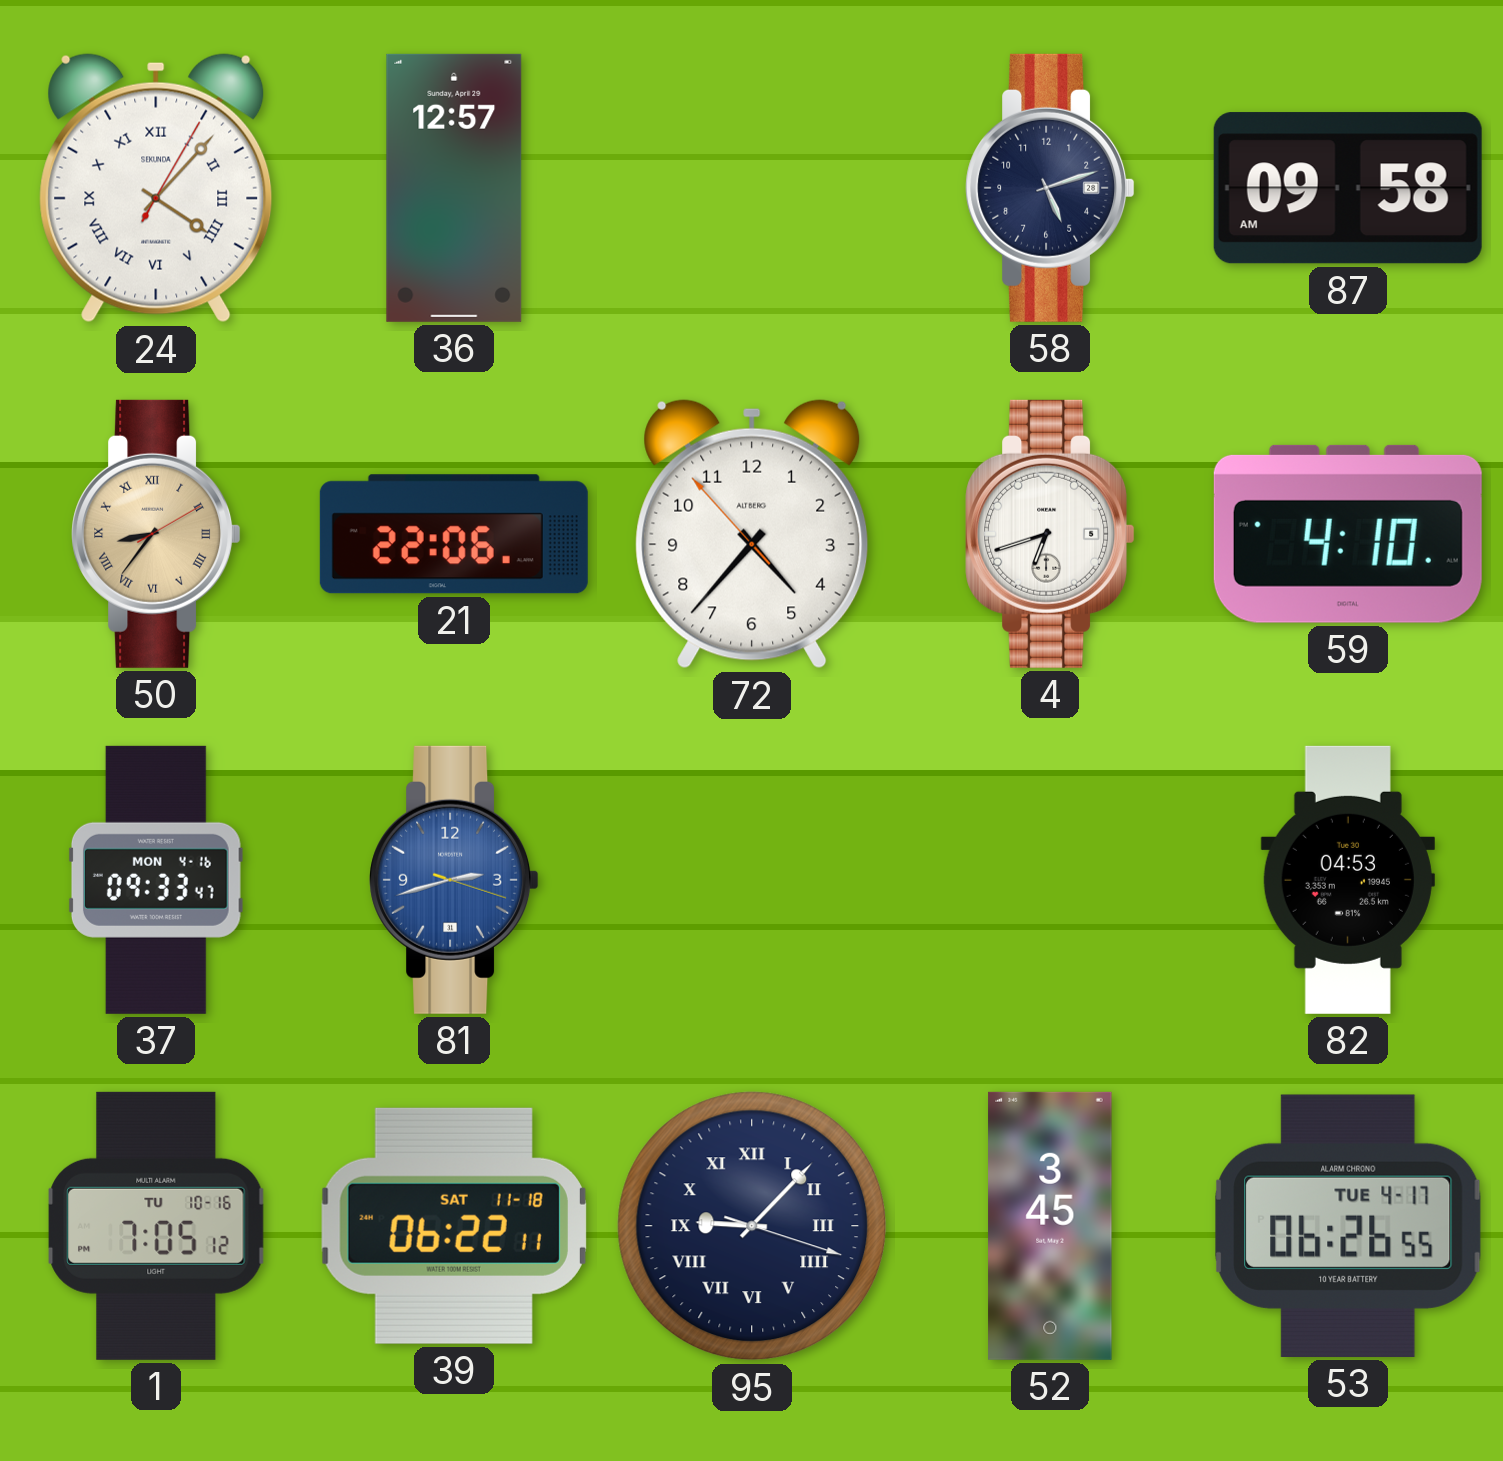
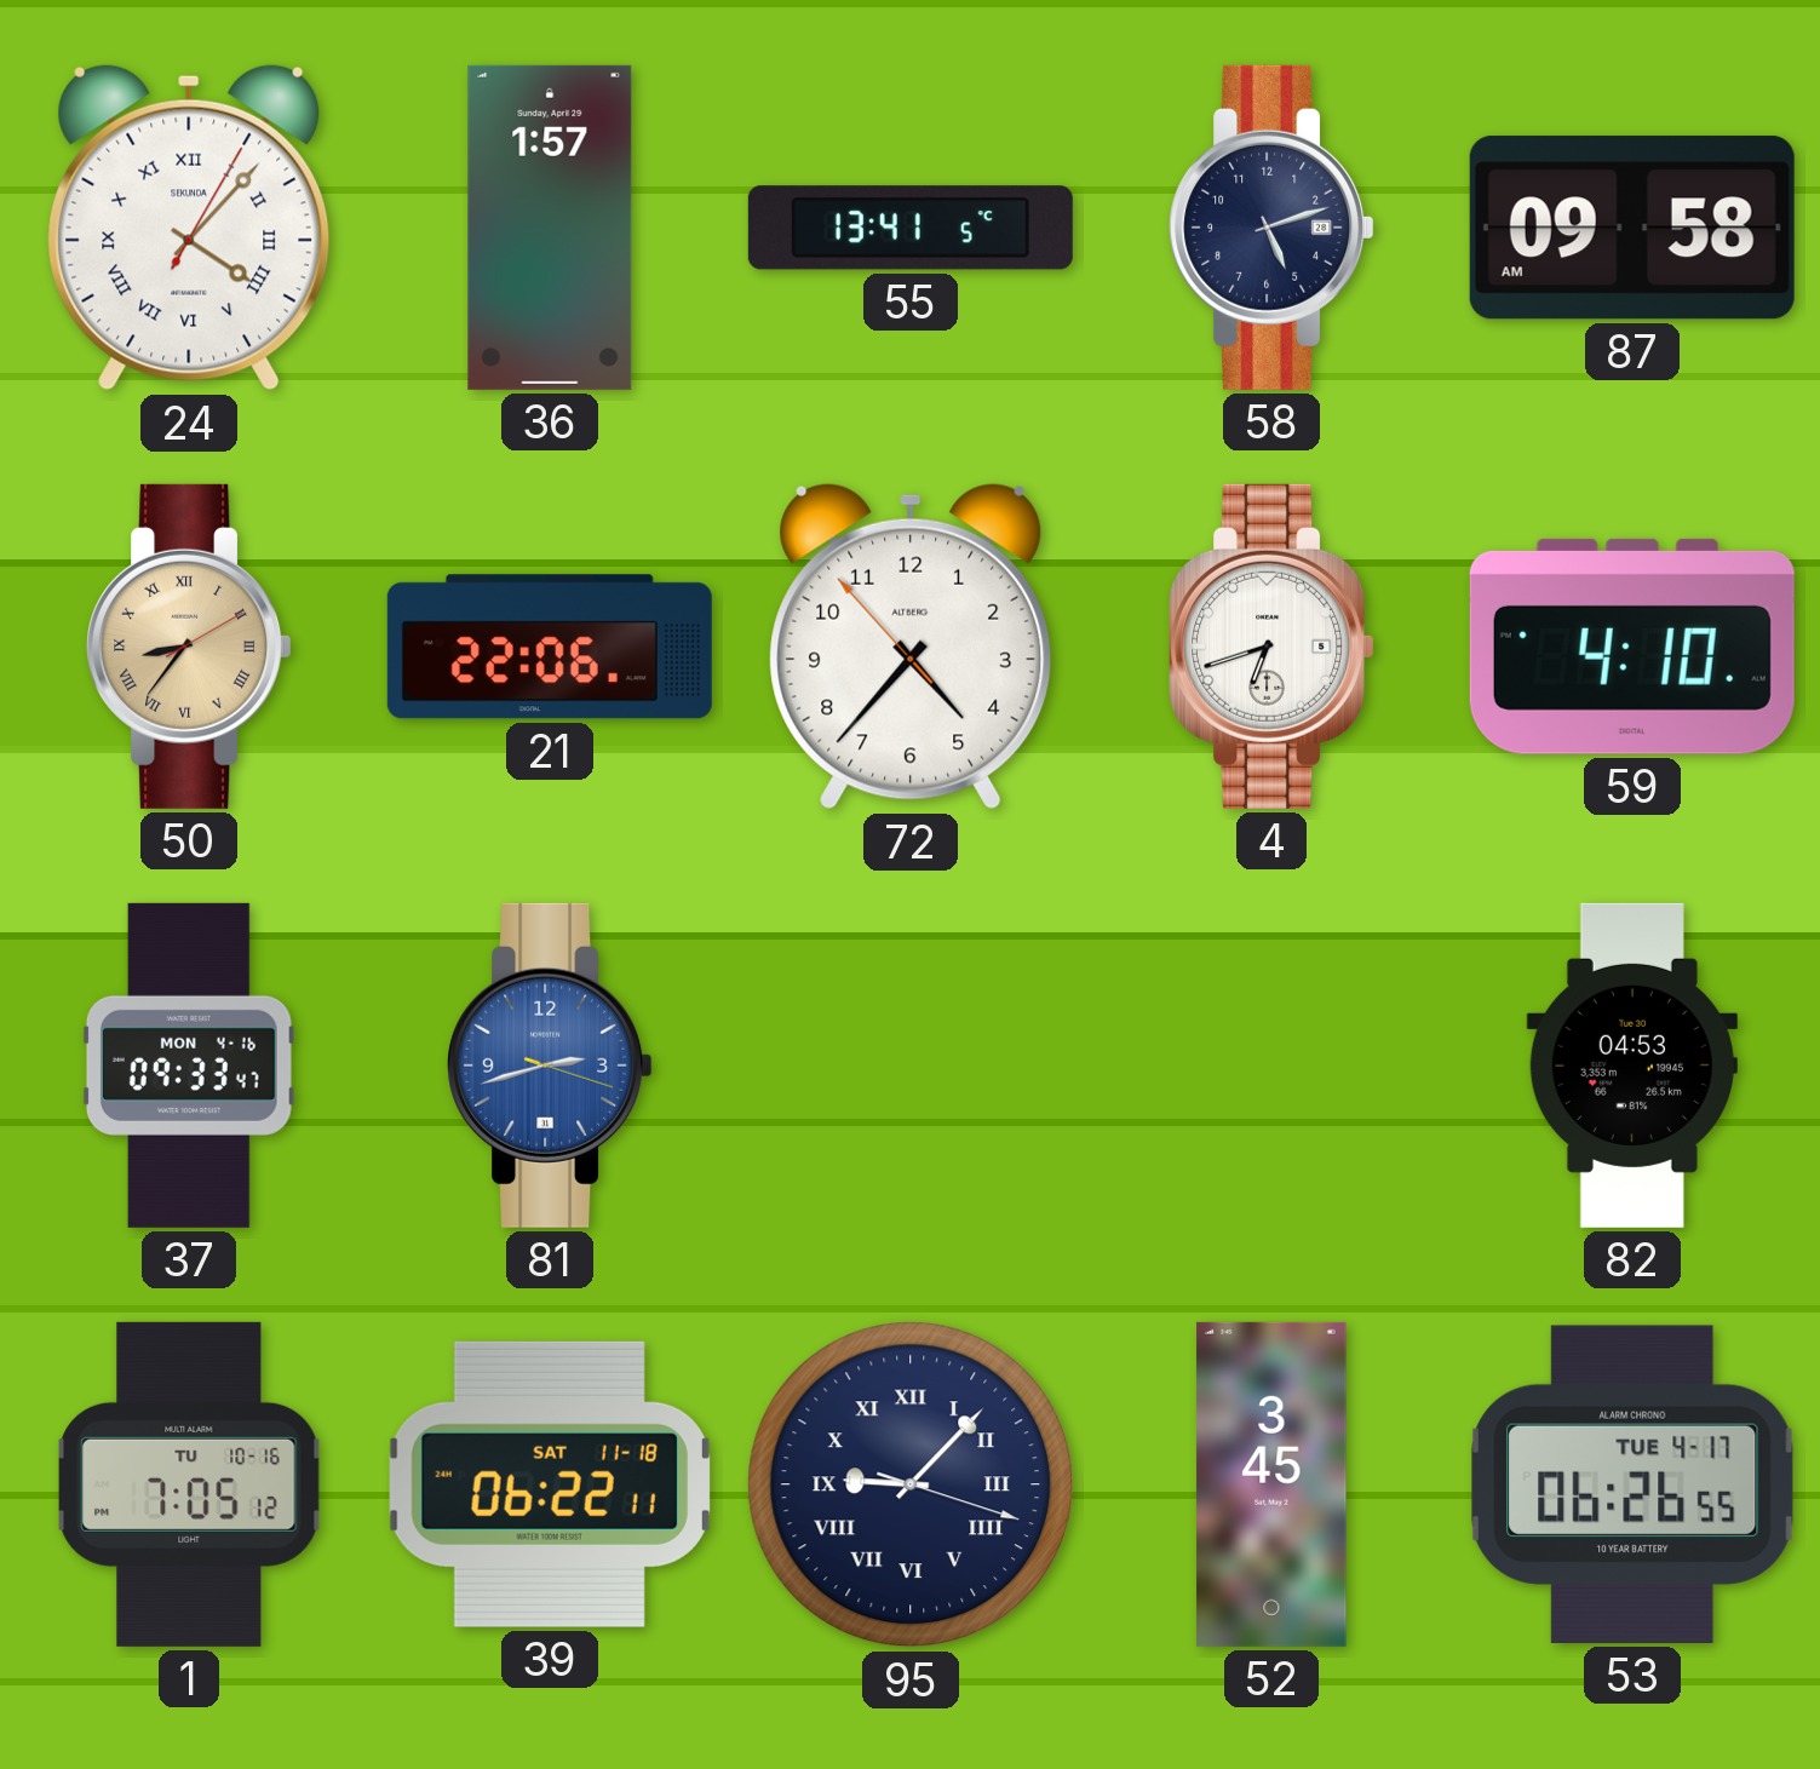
36: 12:57 -> 1:57
55: none -> 13:41
